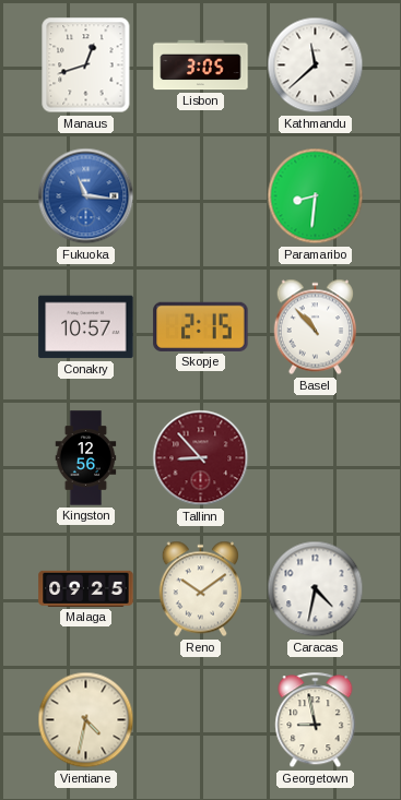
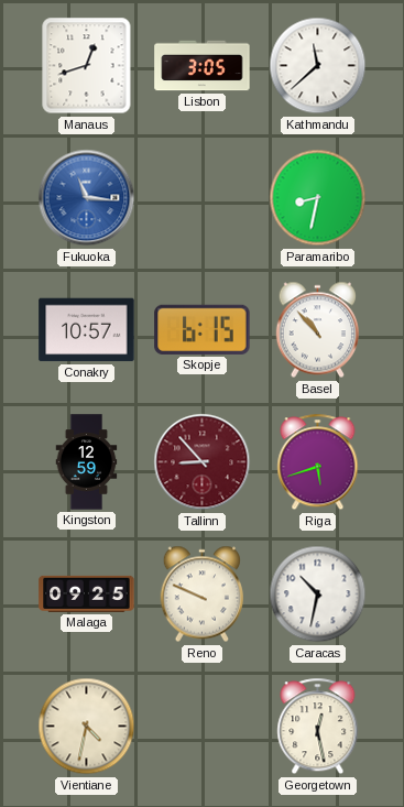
Paramaribo: 8:31 -> 8:32
Skopje: 2:15 -> 6:15
Kingston: 12:56 -> 12:59
Riga: none -> 5:42
Reno: 10:09 -> 9:49
Caracas: 4:32 -> 10:32
Georgetown: 8:58 -> 12:28
